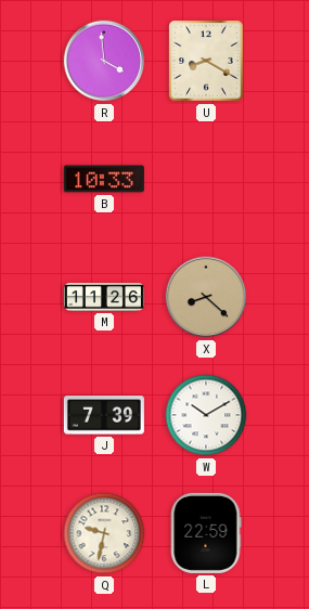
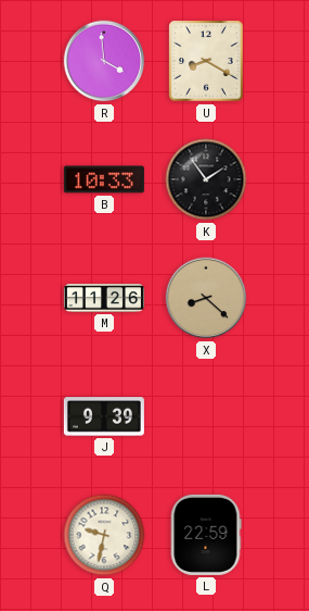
K: none -> 1:54
J: 7:39 -> 9:39
W: 10:10 -> none
